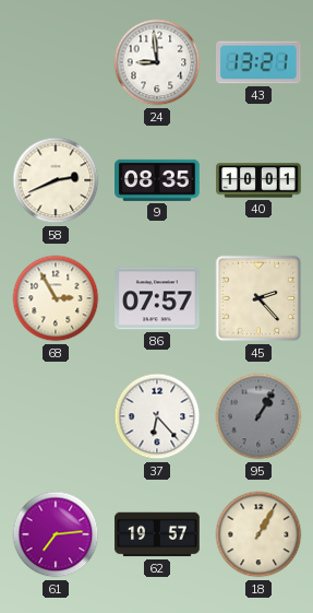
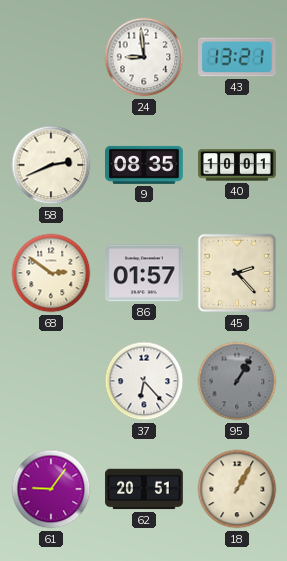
68: 2:55 -> 2:51
86: 07:57 -> 01:57
61: 7:14 -> 9:06
62: 19:57 -> 20:51
